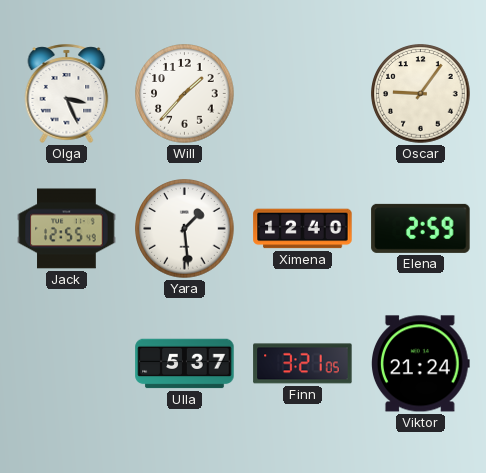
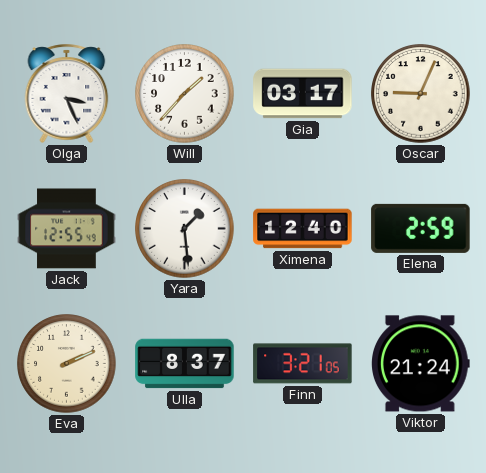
Gia: none -> 03:17
Oscar: 9:06 -> 9:04
Eva: none -> 2:11
Ulla: 5:37 -> 8:37
